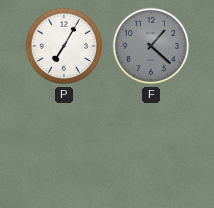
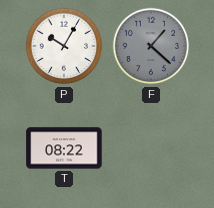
P: 7:05 -> 10:05
T: none -> 08:22
